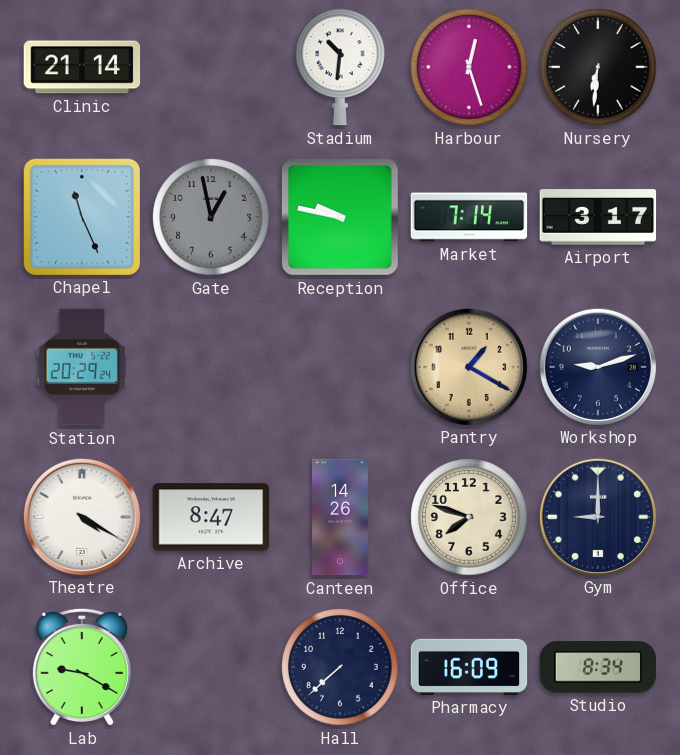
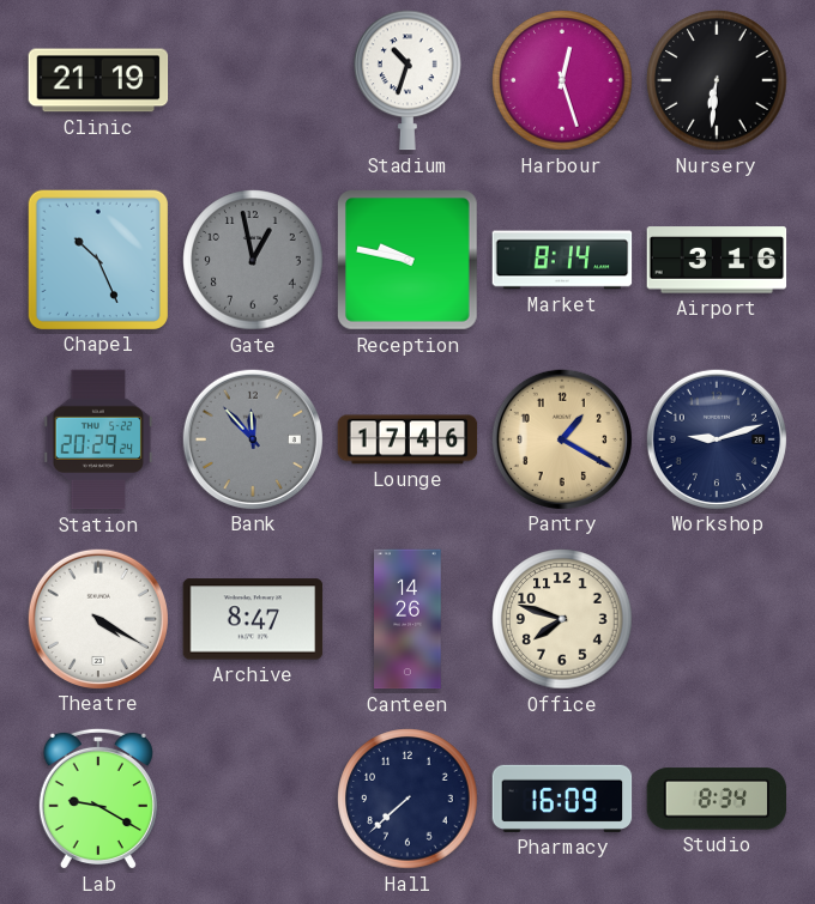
Clinic: 21:14 -> 21:19
Stadium: 10:31 -> 10:33
Chapel: 11:26 -> 10:26
Market: 7:14 -> 8:14
Airport: 3:17 -> 3:16
Bank: none -> 11:53
Lounge: none -> 17:46
Gym: 9:00 -> none
